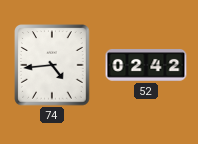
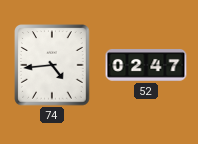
52: 02:42 -> 02:47
